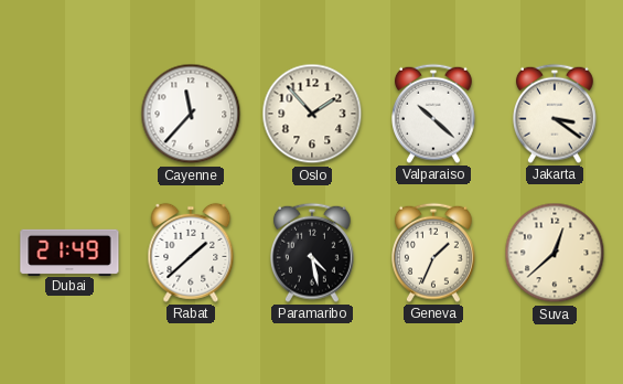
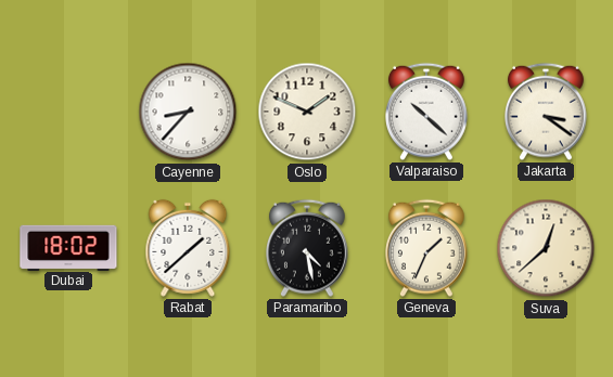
Cayenne: 11:37 -> 8:37
Oslo: 1:53 -> 1:49
Dubai: 21:49 -> 18:02
